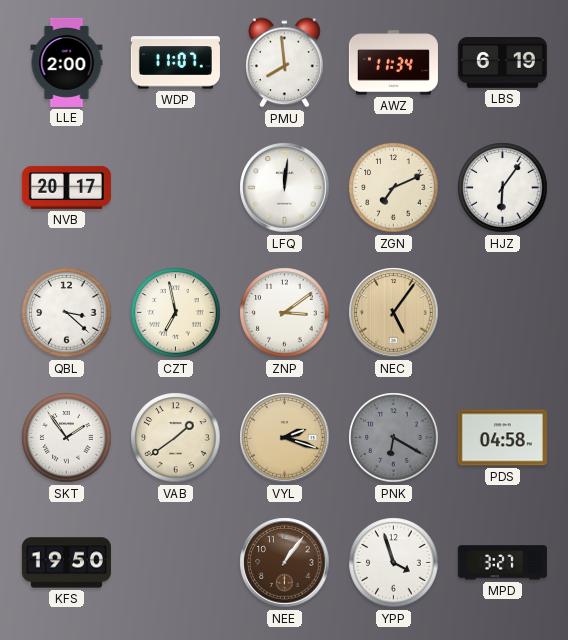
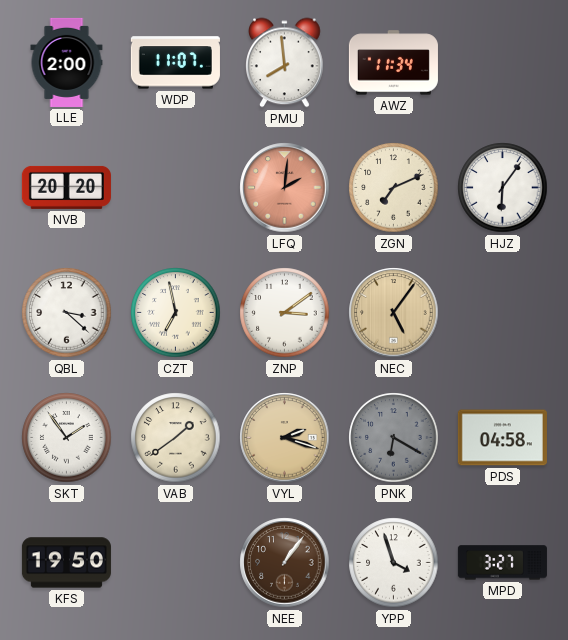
LBS: 6:19 -> none
NVB: 20:17 -> 20:20
LFQ: 12:01 -> 2:01
LFQ dial: white -> salmon
